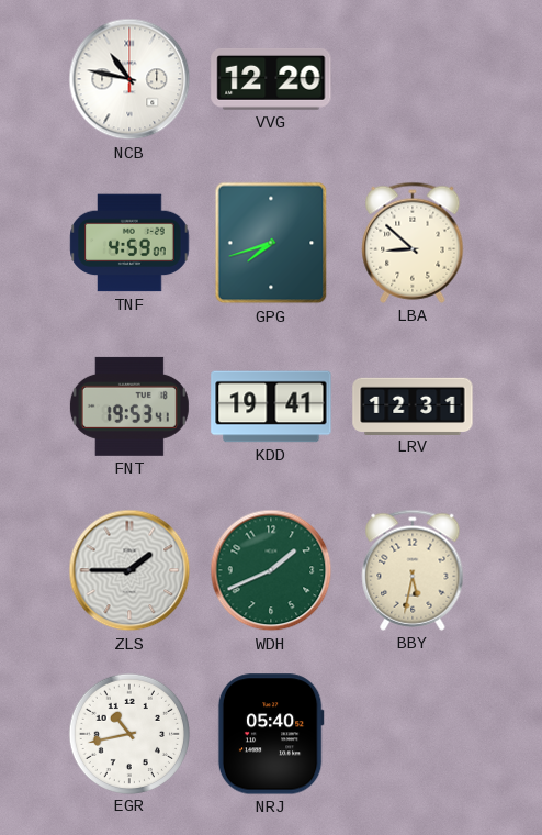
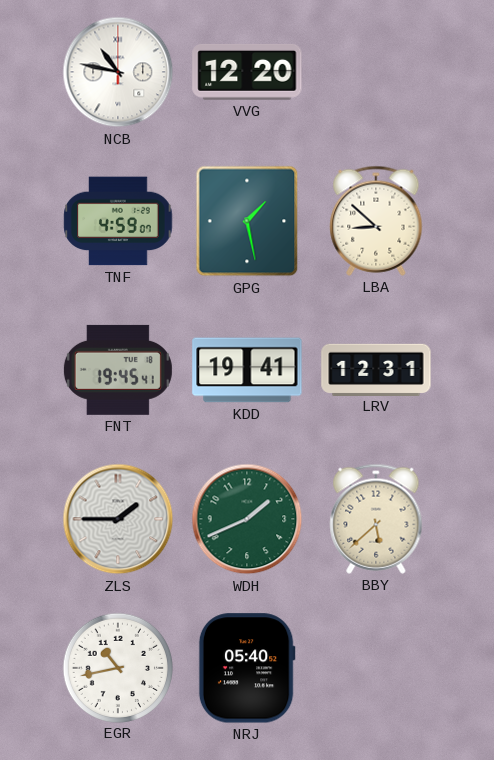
GPG: 7:42 -> 1:28
FNT: 19:53 -> 19:45
BBY: 5:32 -> 5:38
